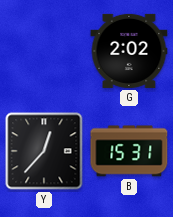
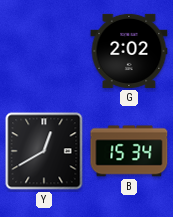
Y: 12:37 -> 12:40
B: 15:31 -> 15:34
